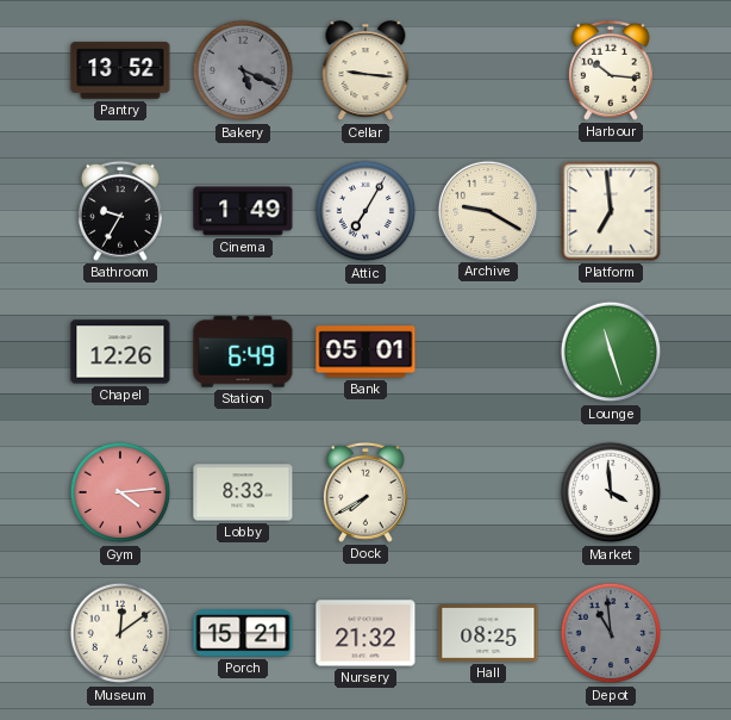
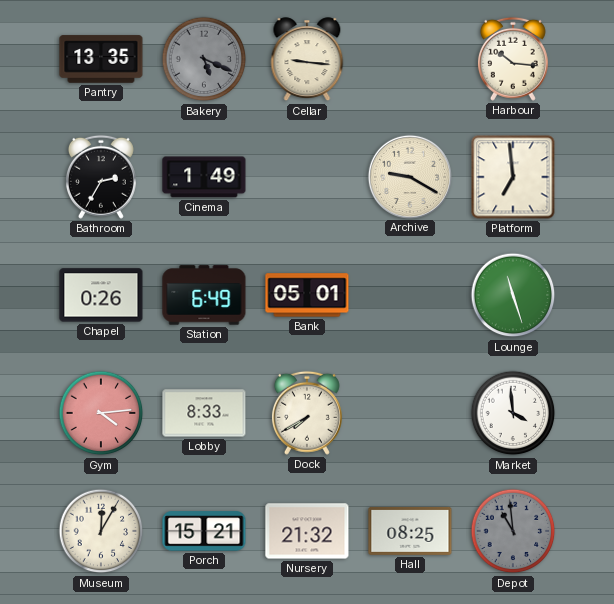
Pantry: 13:52 -> 13:35
Bathroom: 9:35 -> 2:35
Attic: 7:05 -> none
Chapel: 12:26 -> 0:26
Museum: 12:09 -> 12:05
